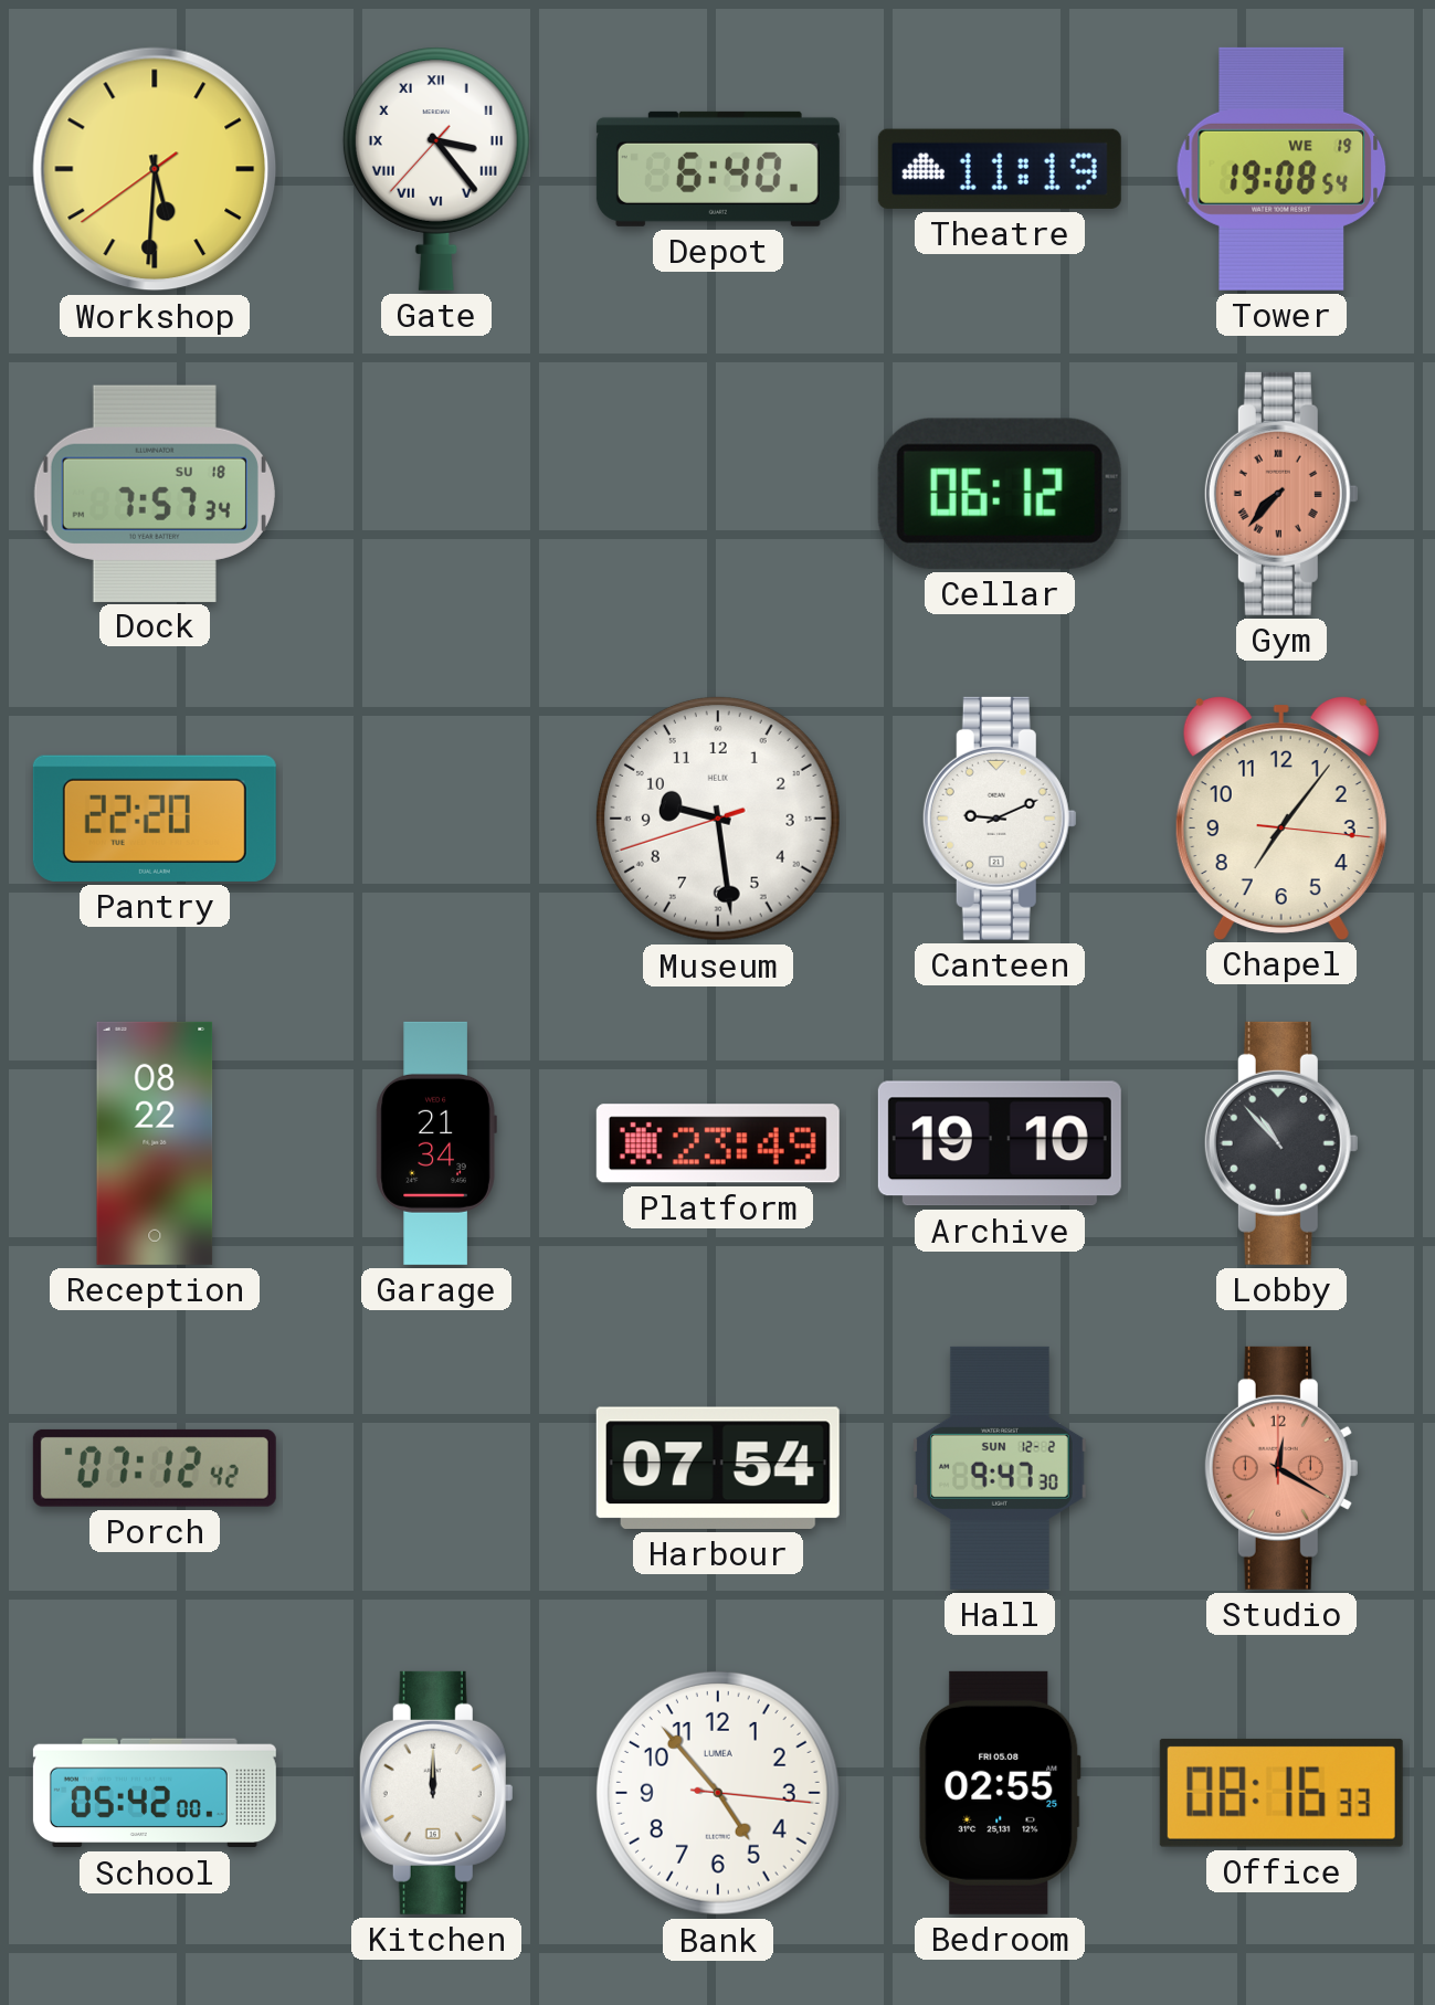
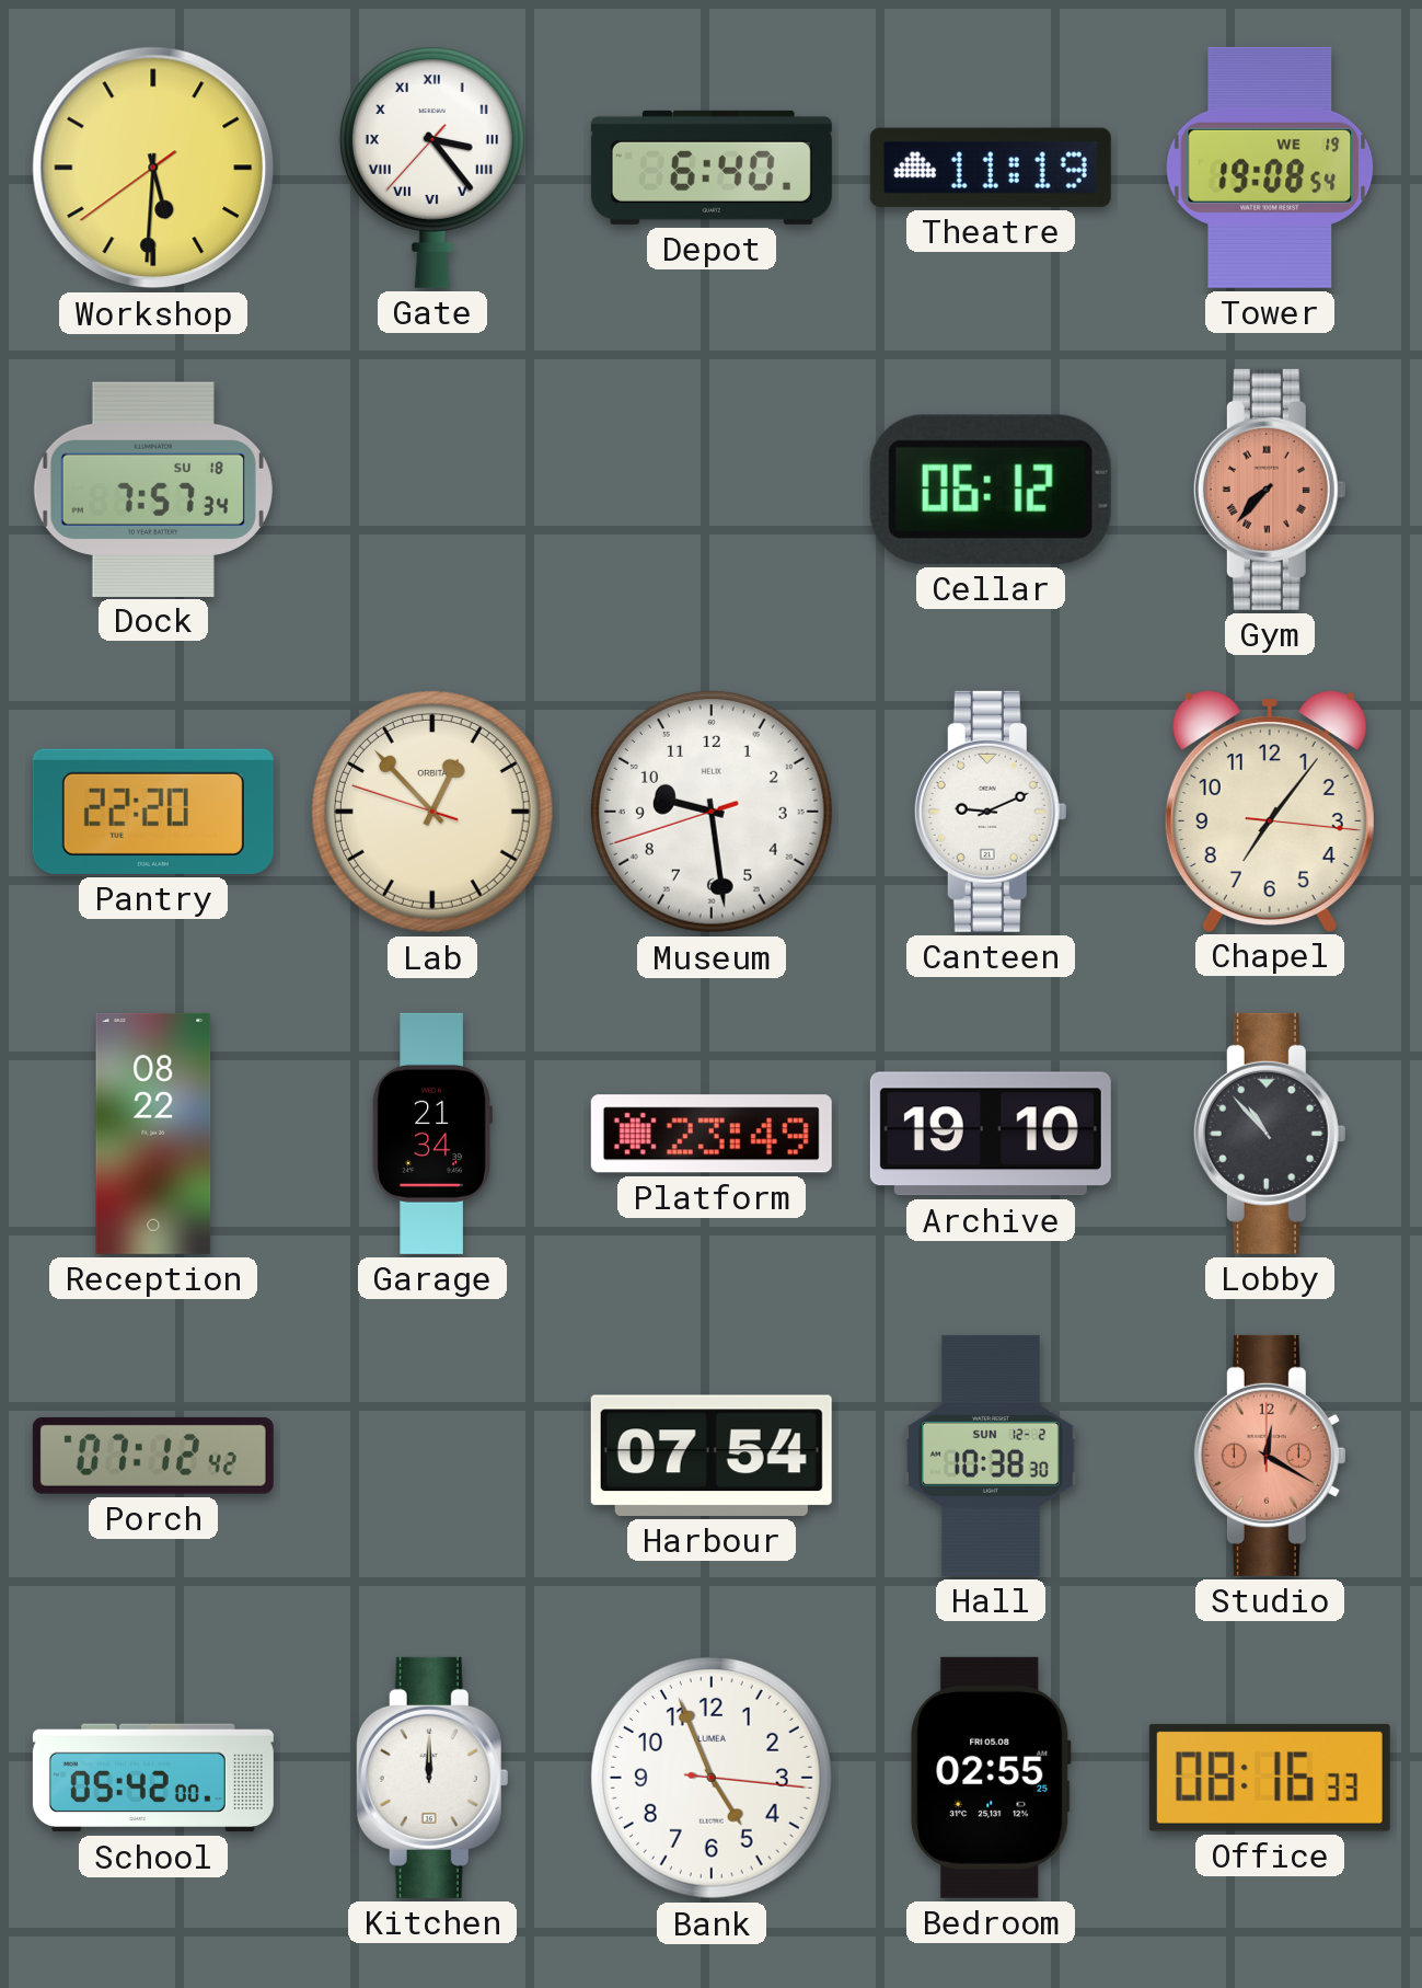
Lab: none -> 12:52
Hall: 9:47 -> 10:38
Bank: 4:53 -> 4:56
